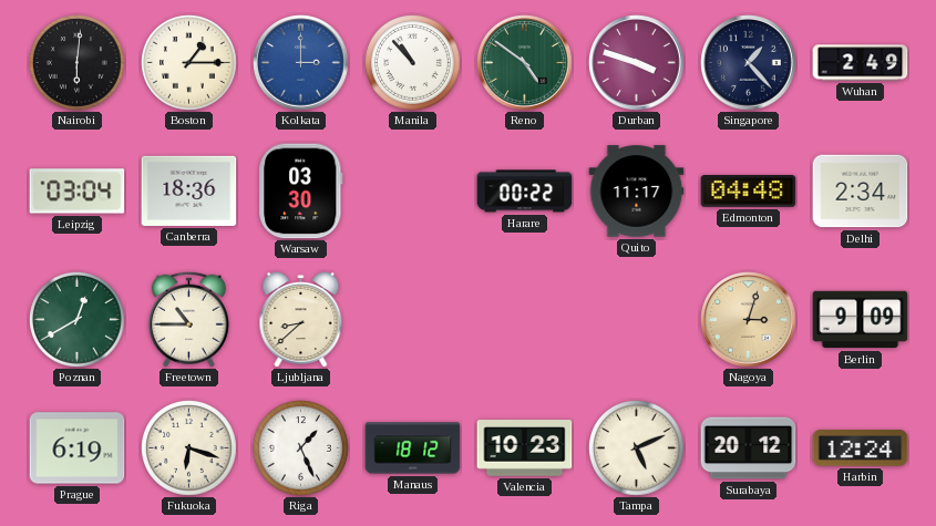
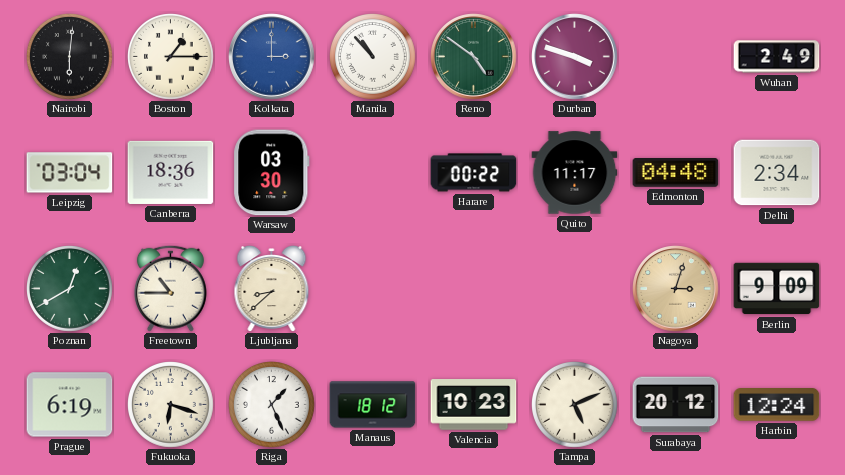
Singapore: 1:23 -> none
